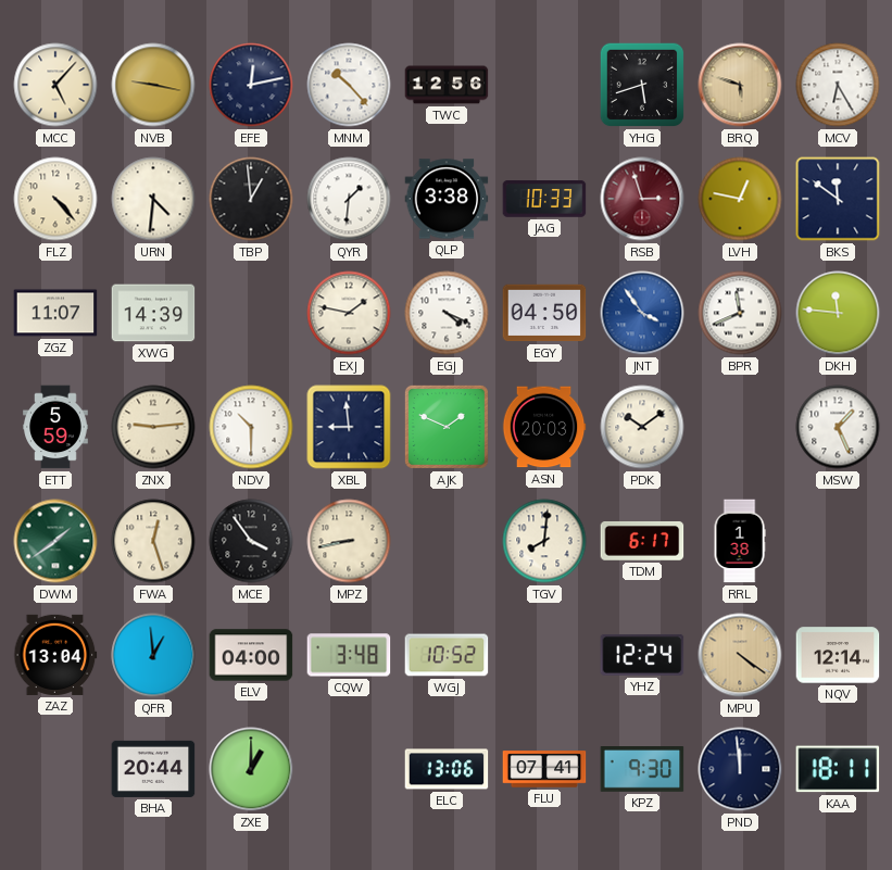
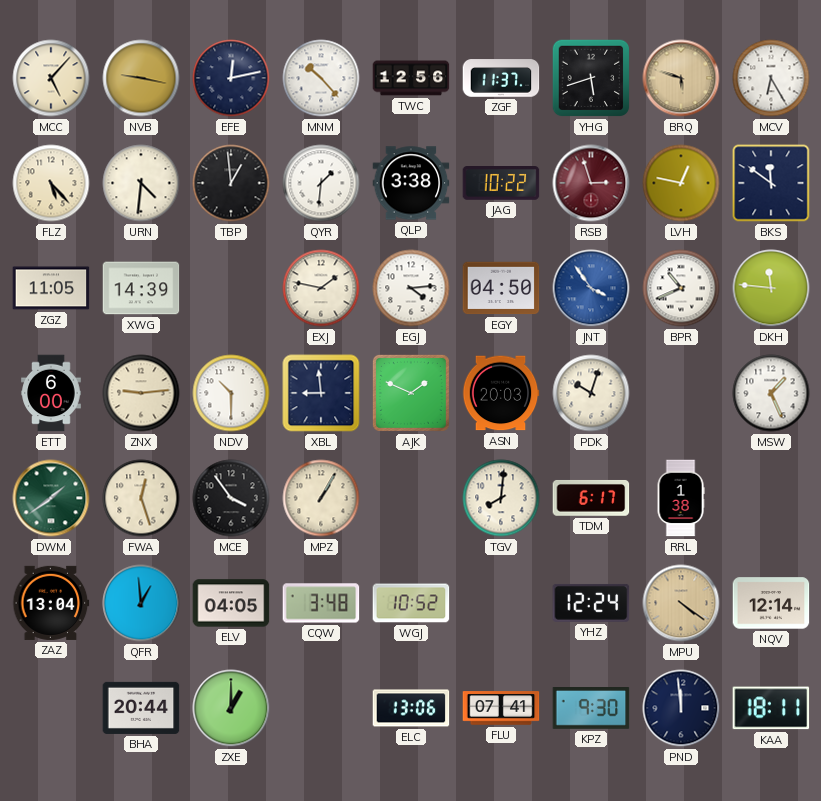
ZGF: none -> 11:37
FLZ: 4:23 -> 5:23
JAG: 10:33 -> 10:22
ZGZ: 11:07 -> 11:05
EGJ: 4:19 -> 4:14
BPR: 11:41 -> 10:41
ETT: 5:59 -> 6:00
PDK: 10:09 -> 10:03
MPZ: 8:43 -> 1:05
ELV: 04:00 -> 04:05
